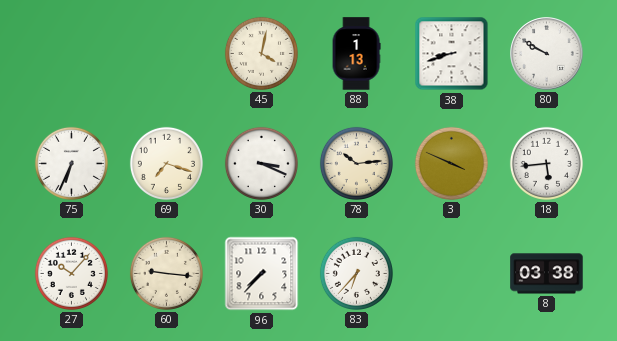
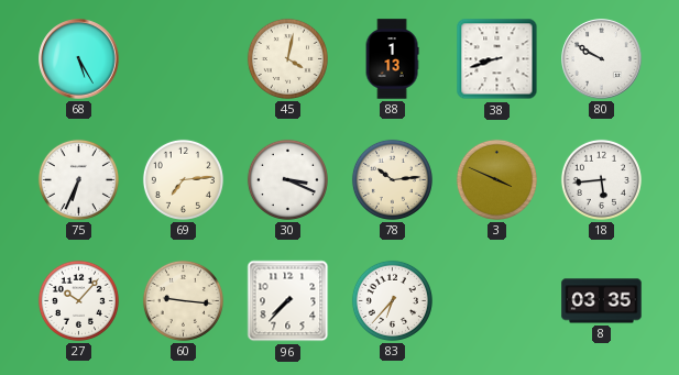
68: none -> 5:25
69: 7:18 -> 7:14
8: 03:38 -> 03:35
